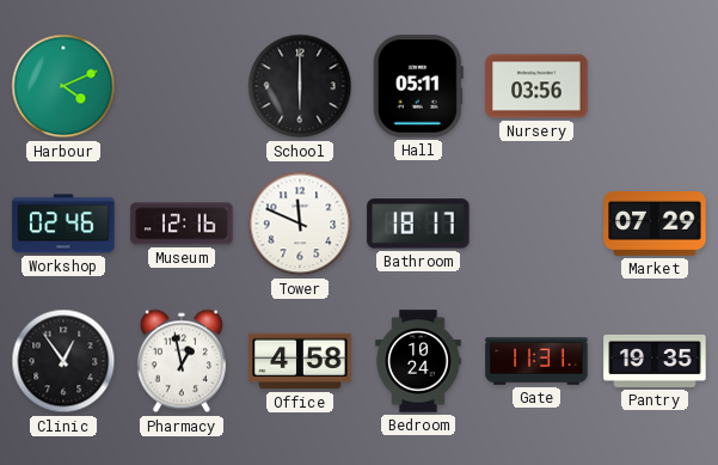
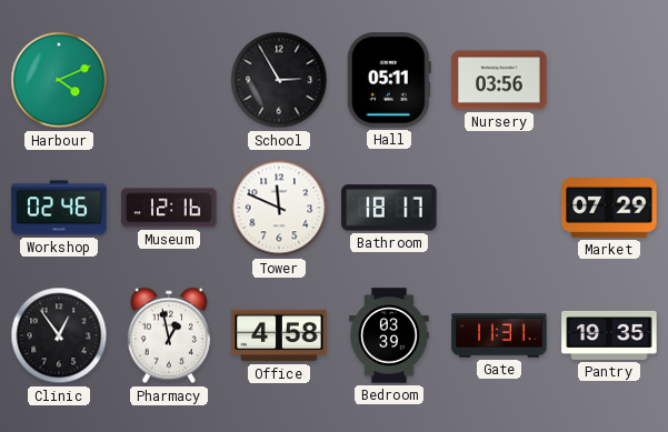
School: 6:00 -> 2:55
Bedroom: 10:24 -> 03:39
